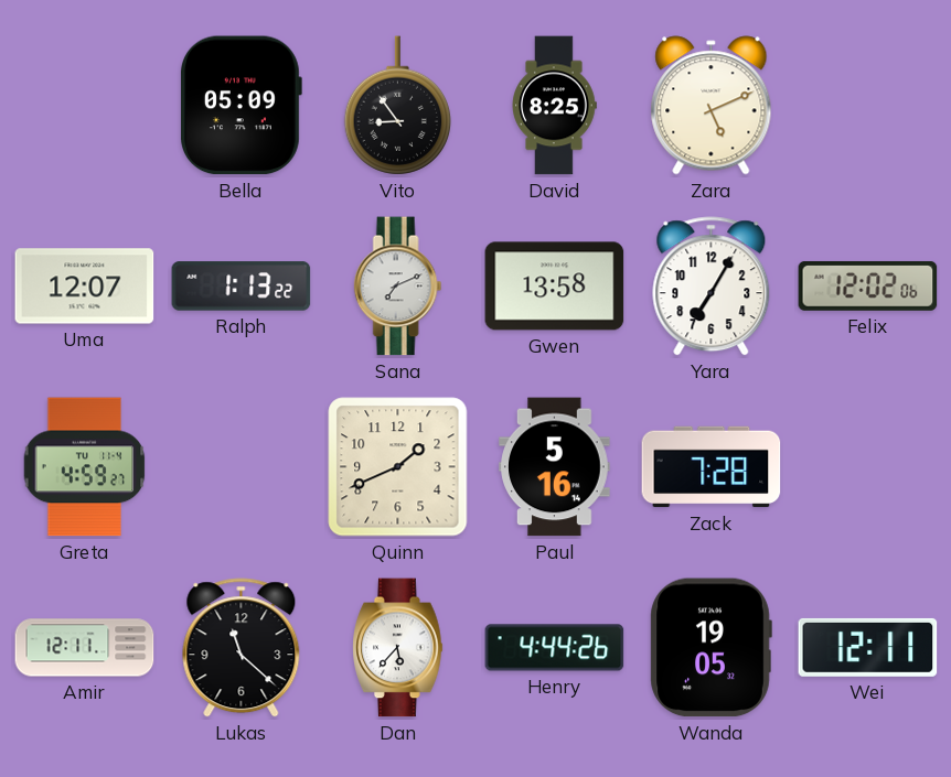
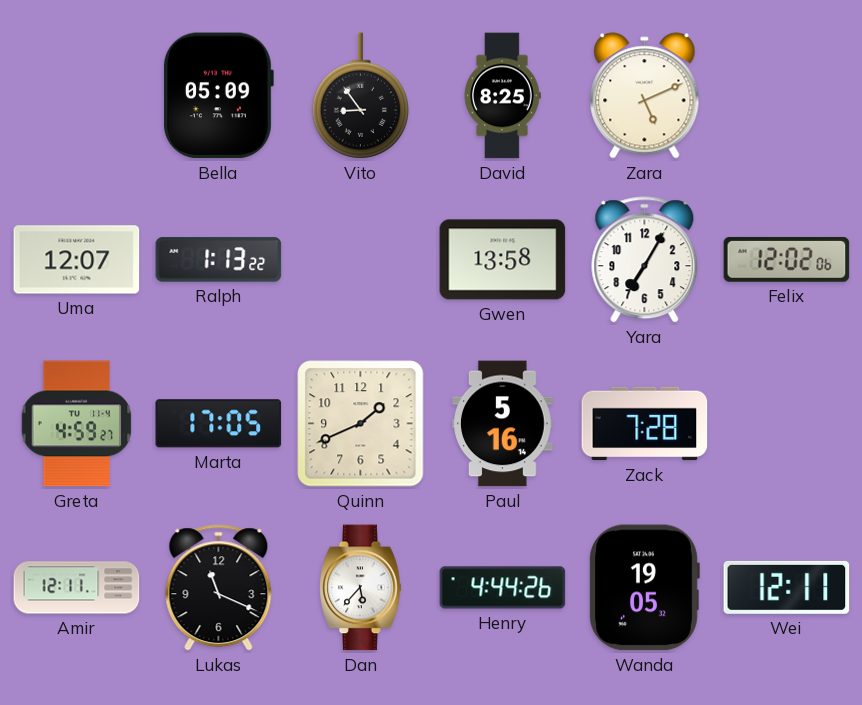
Sana: 7:11 -> none
Marta: none -> 17:05
Lukas: 11:22 -> 11:19
